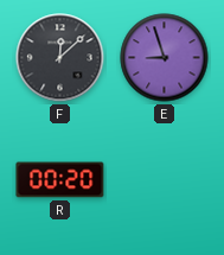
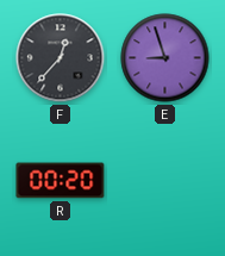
F: 12:08 -> 12:37
